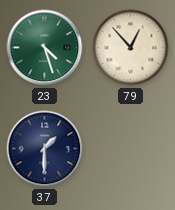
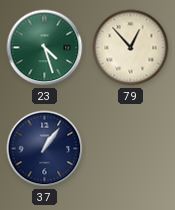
37: 1:30 -> 1:06
